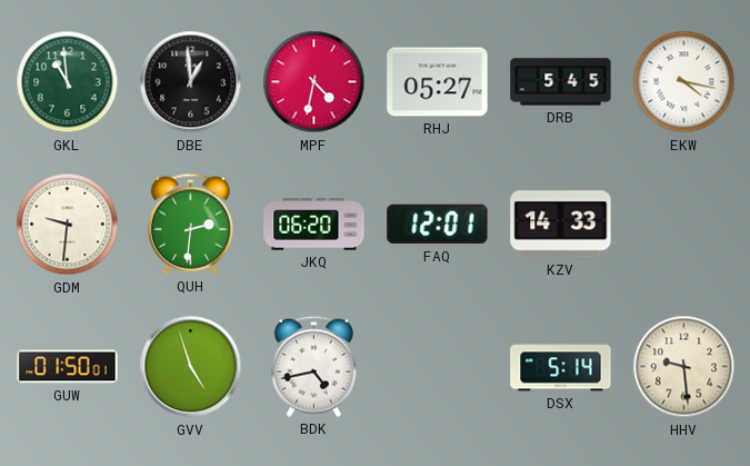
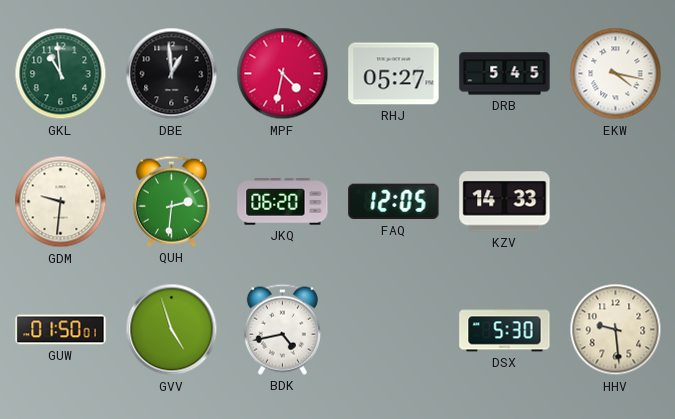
FAQ: 12:01 -> 12:05
DSX: 5:14 -> 5:30
